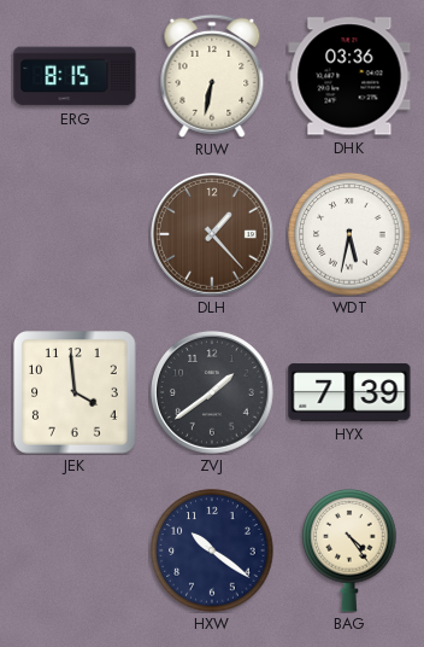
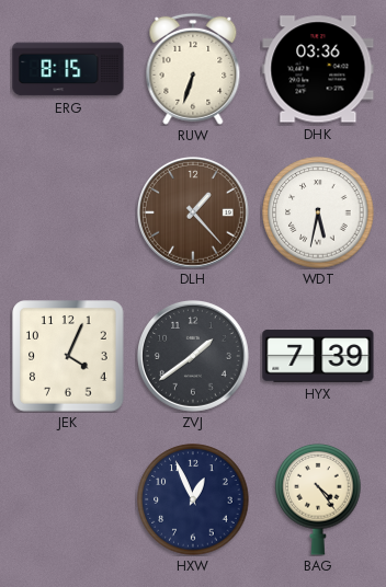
RUW: 6:32 -> 6:33
JEK: 3:59 -> 4:04
HXW: 10:21 -> 12:56
